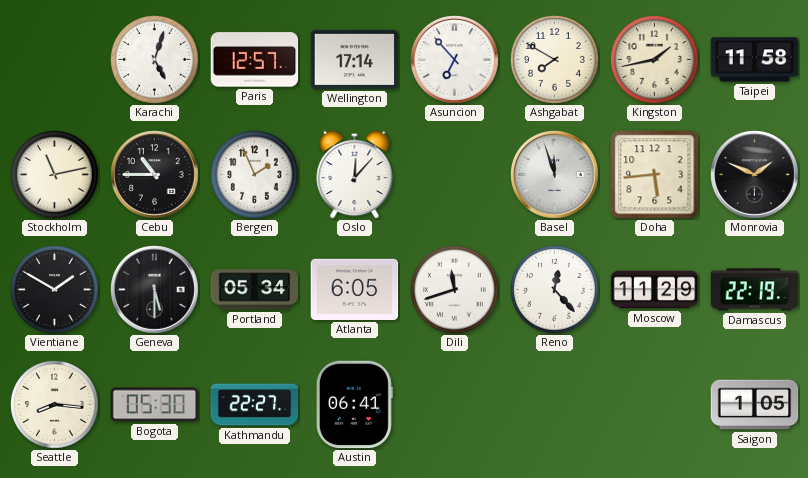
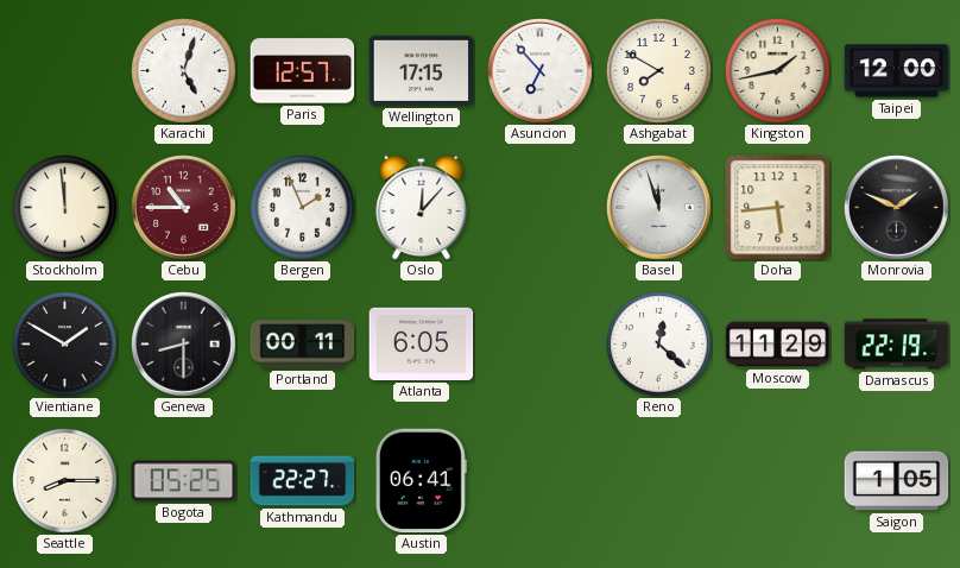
Wellington: 17:14 -> 17:15
Taipei: 11:58 -> 12:00
Stockholm: 11:13 -> 11:59
Cebu dial: black -> burgundy
Geneva: 5:30 -> 8:30
Portland: 05:34 -> 00:11
Dili: 11:42 -> none
Reno: 12:23 -> 12:22
Seattle: 8:16 -> 8:15
Bogota: 05:30 -> 05:25
